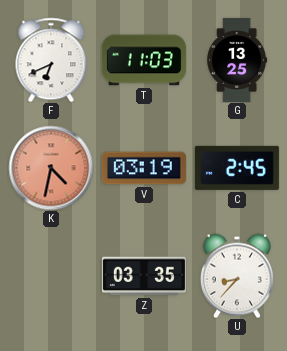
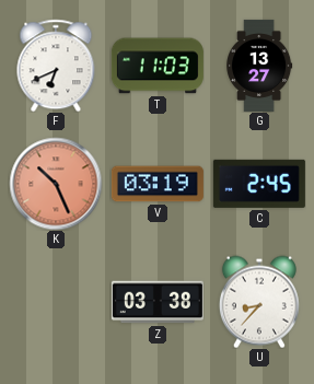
G: 13:25 -> 13:27
K: 4:32 -> 10:26
Z: 03:35 -> 03:38
